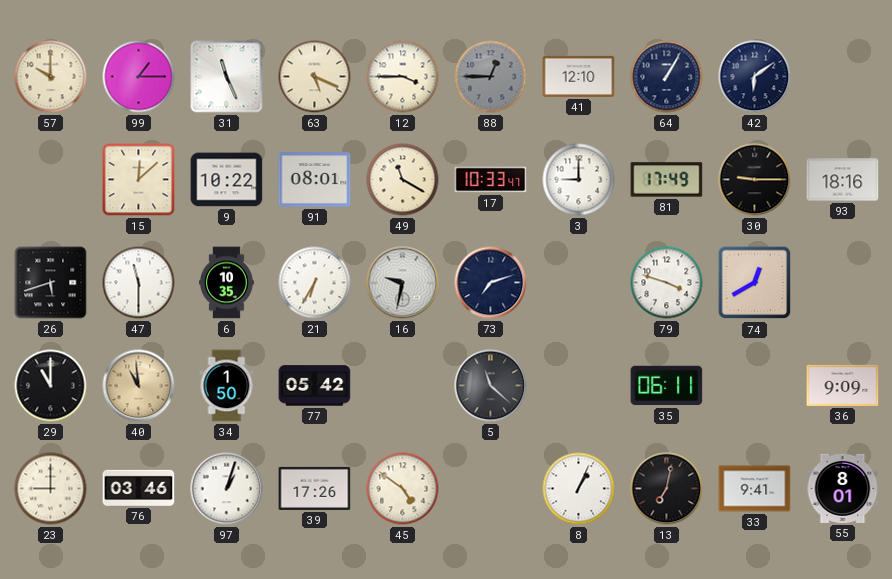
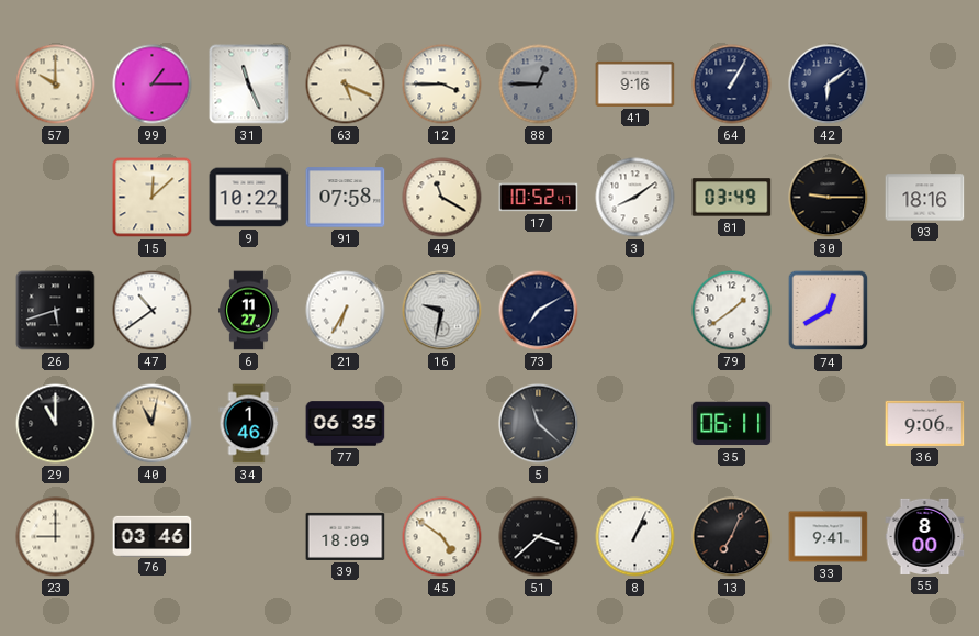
41: 12:10 -> 9:16
91: 08:01 -> 07:58
17: 10:33 -> 10:52
3: 9:00 -> 8:09
81: 17:49 -> 03:49
47: 11:30 -> 10:39
6: 10:35 -> 11:27
73: 7:12 -> 7:10
79: 3:48 -> 1:39
40: 10:59 -> 11:02
34: 1:50 -> 1:46
77: 05:42 -> 06:35
36: 9:09 -> 9:06
97: 1:03 -> none
39: 17:26 -> 18:09
51: none -> 3:38
13: 7:02 -> 7:04
55: 8:01 -> 8:00
